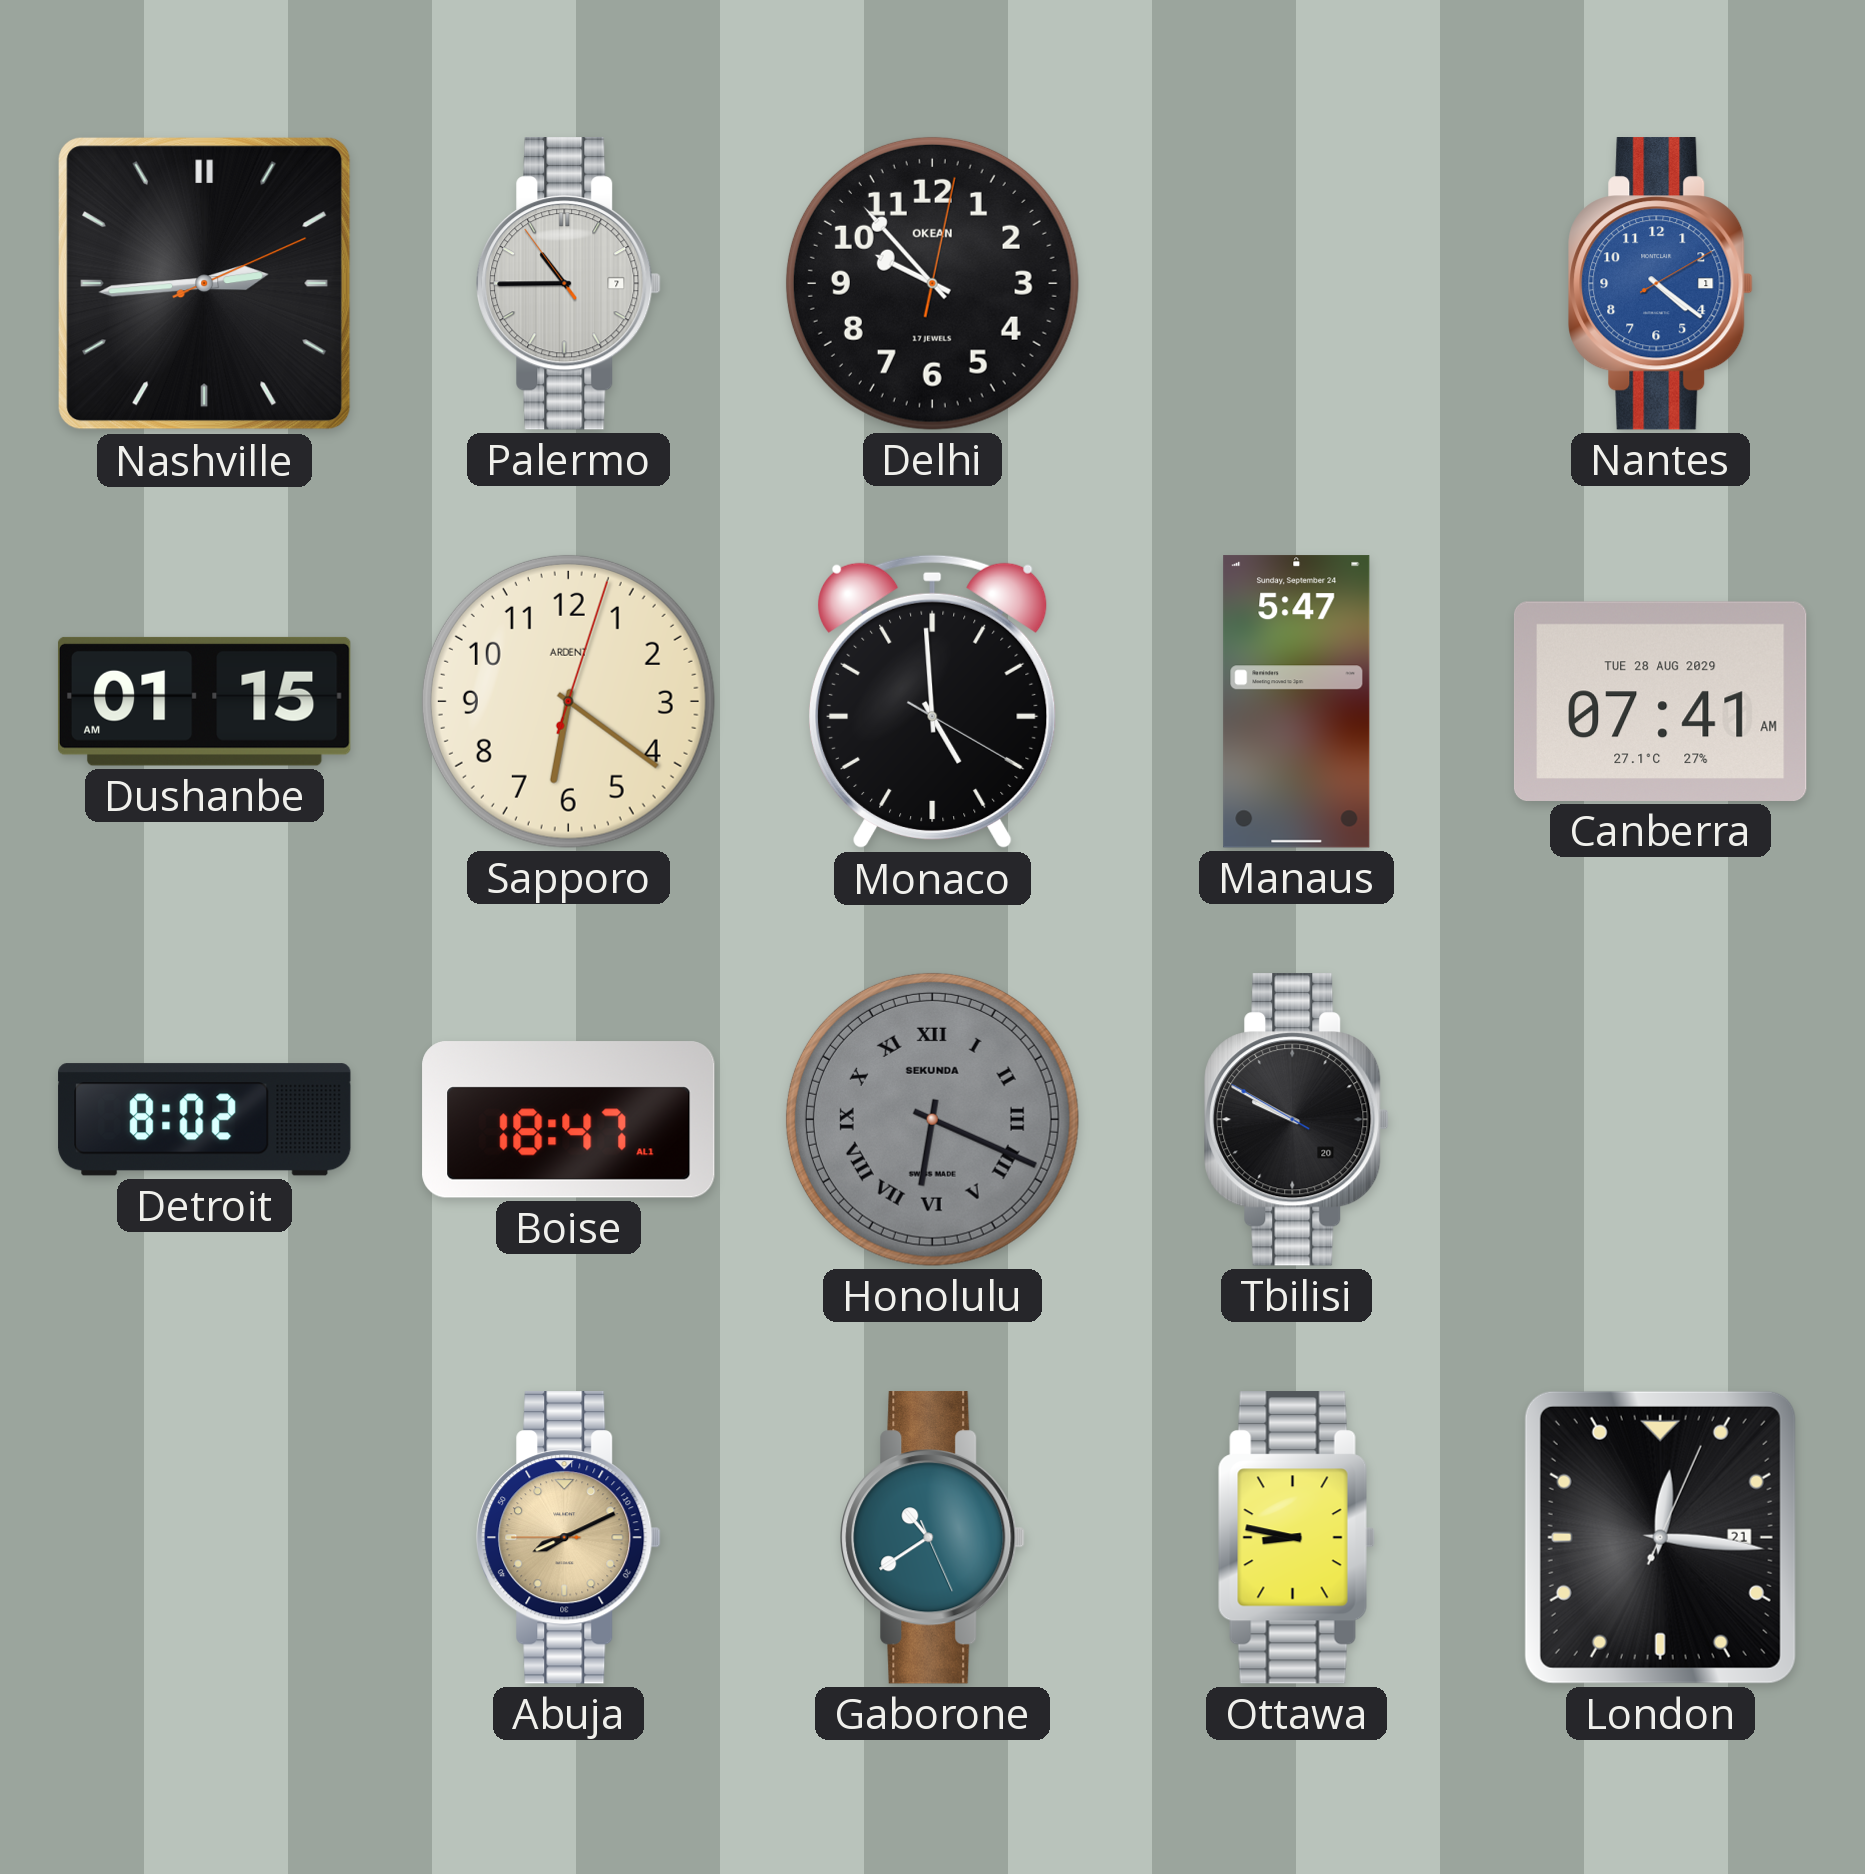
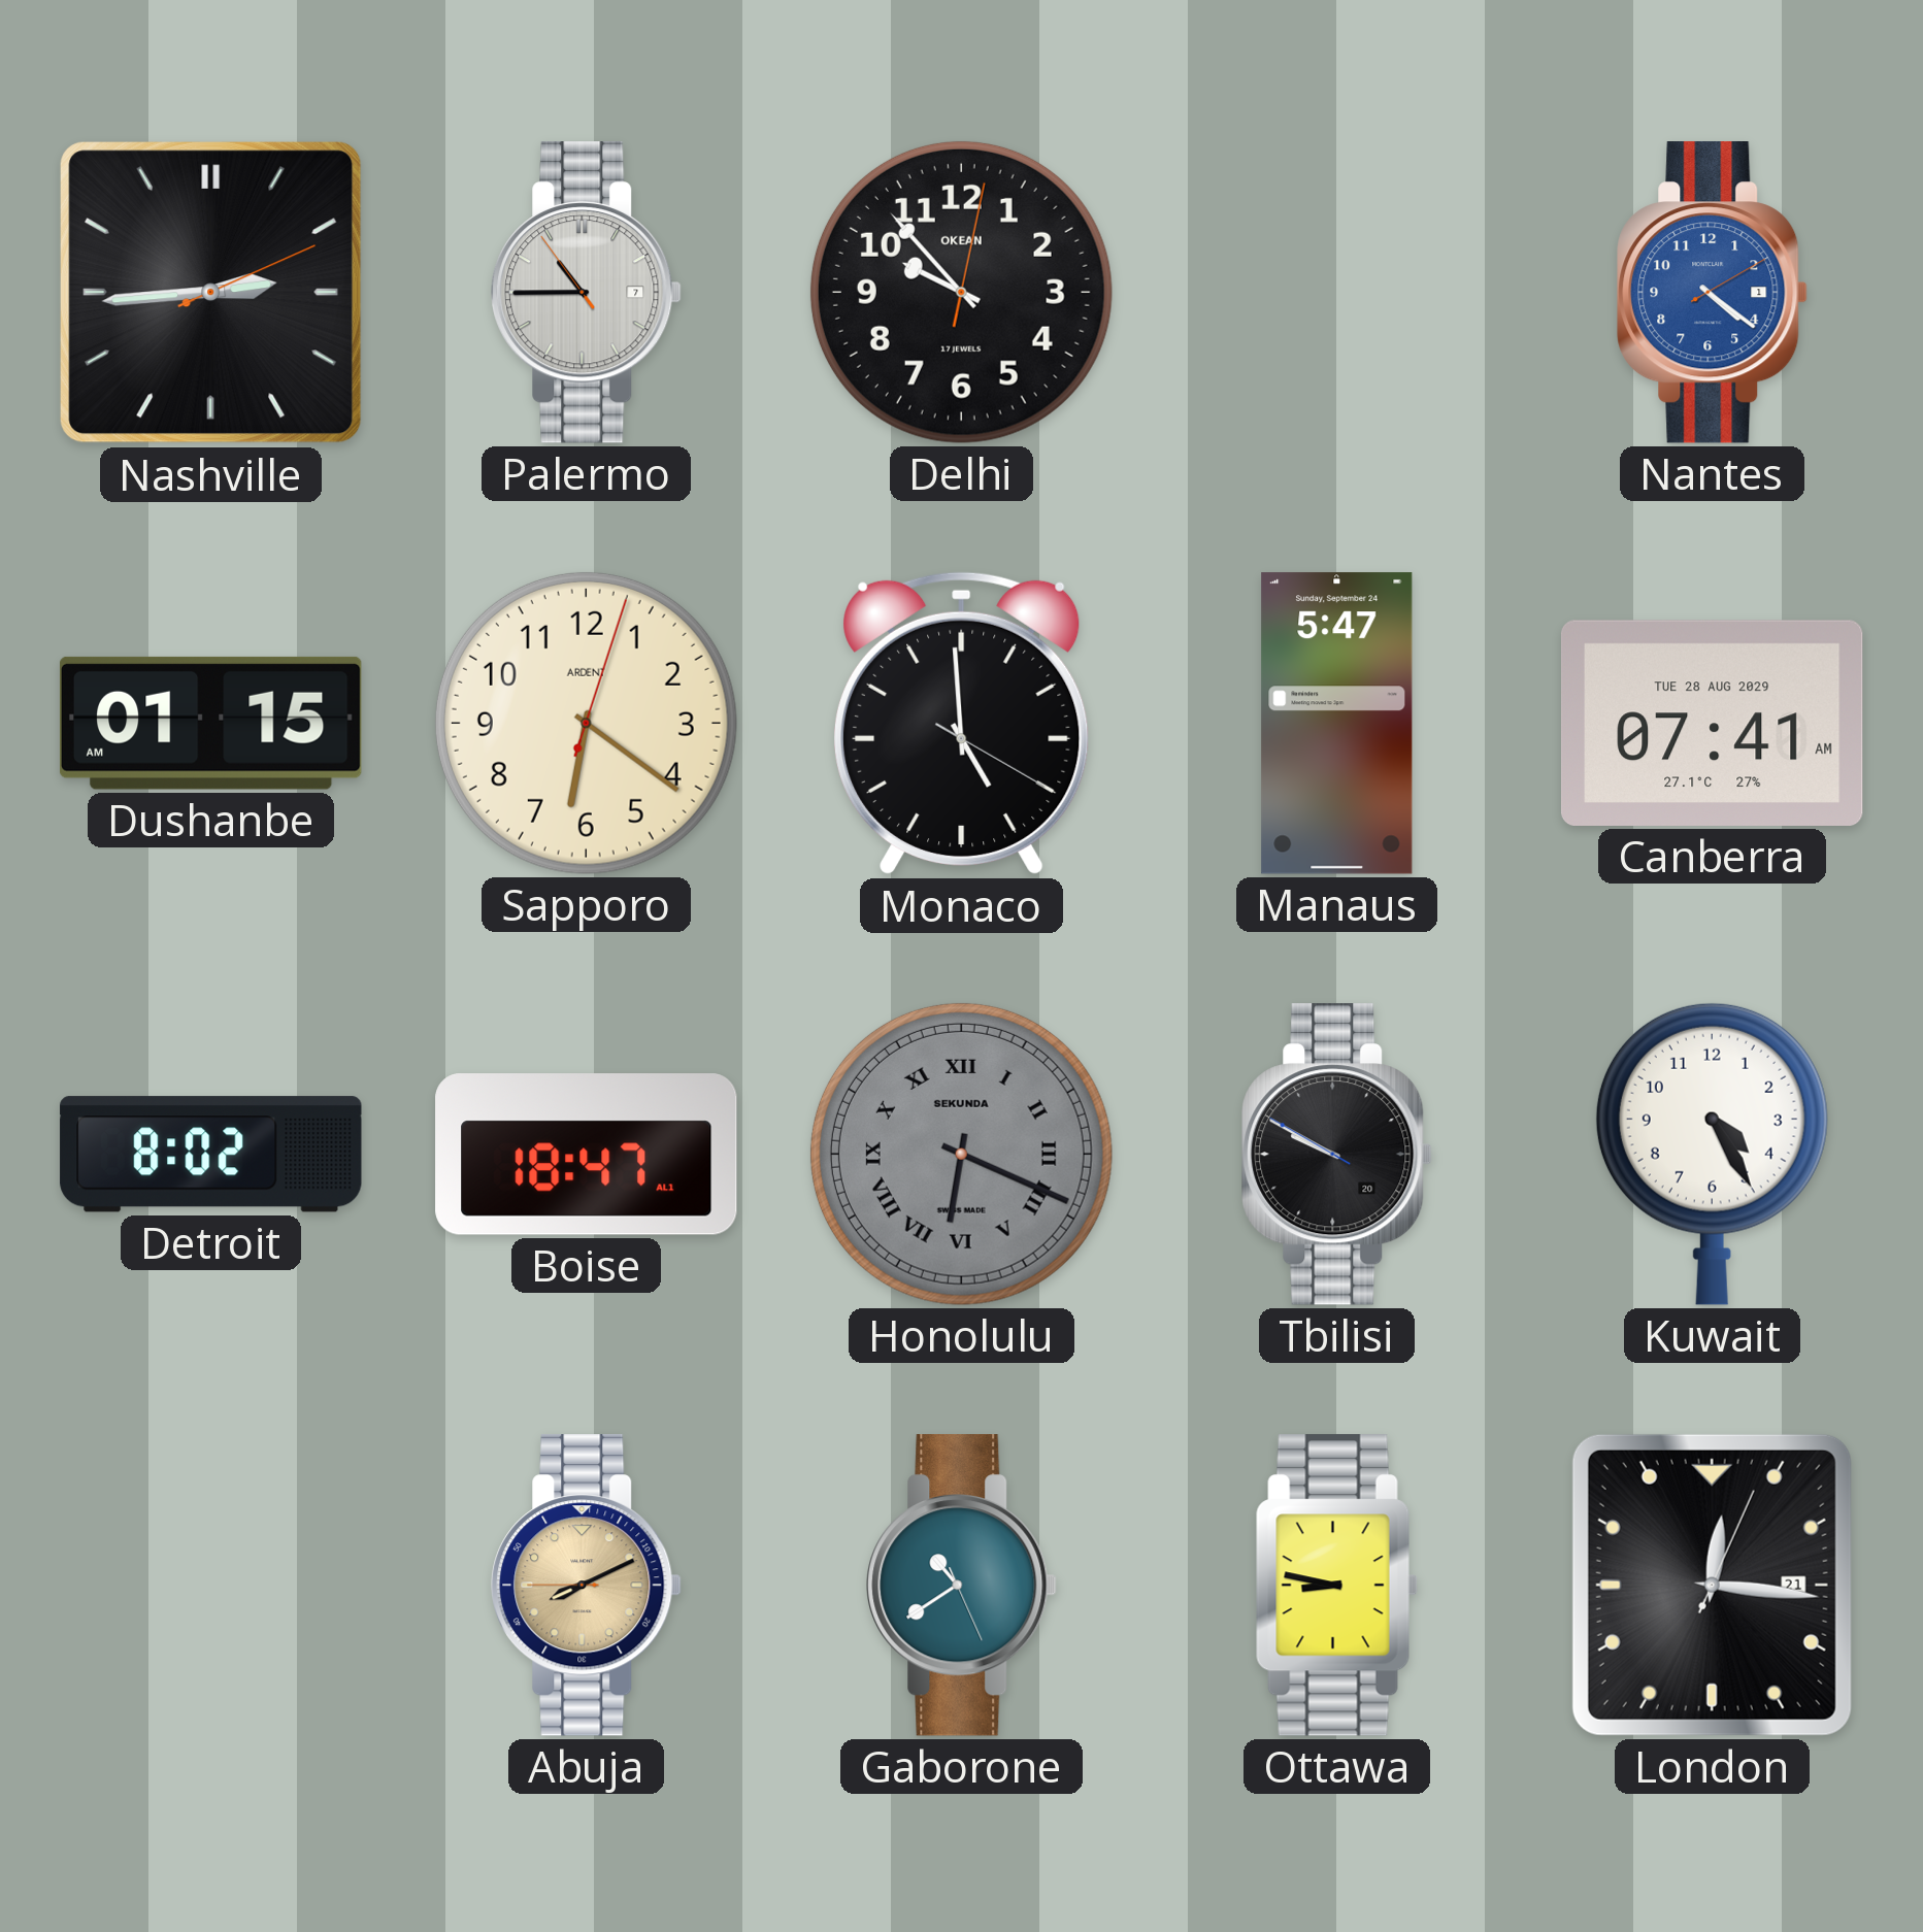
Kuwait: none -> 4:25
